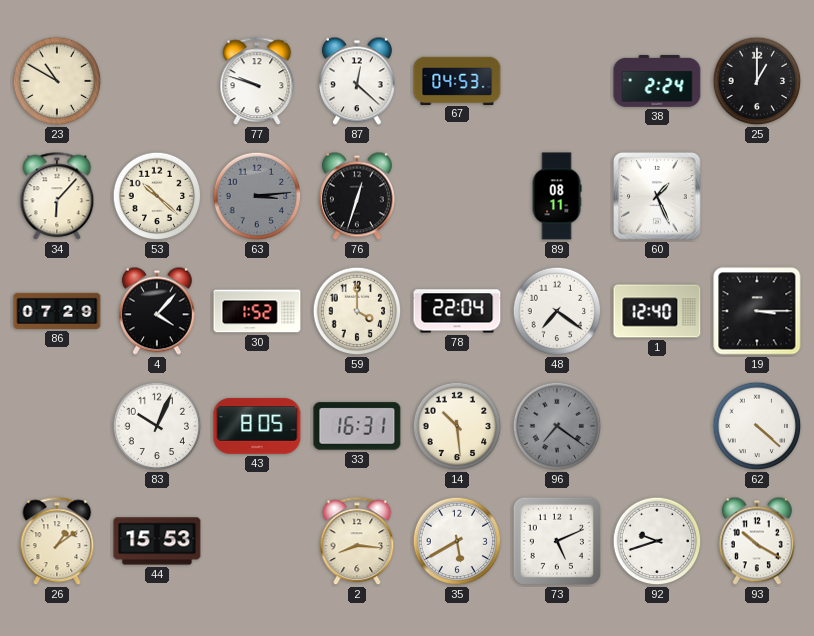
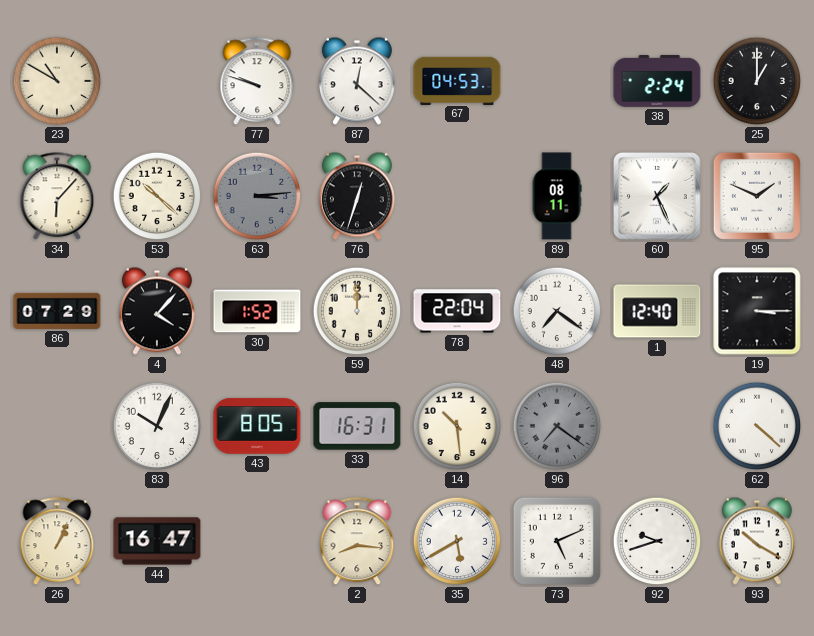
95: none -> 1:49
59: 4:00 -> 12:00
26: 1:09 -> 1:04
44: 15:53 -> 16:47
